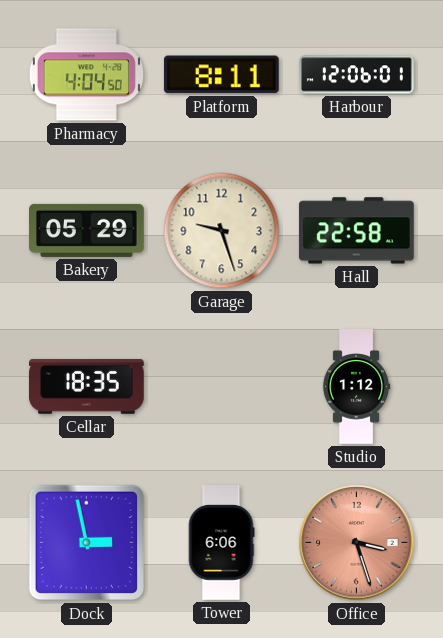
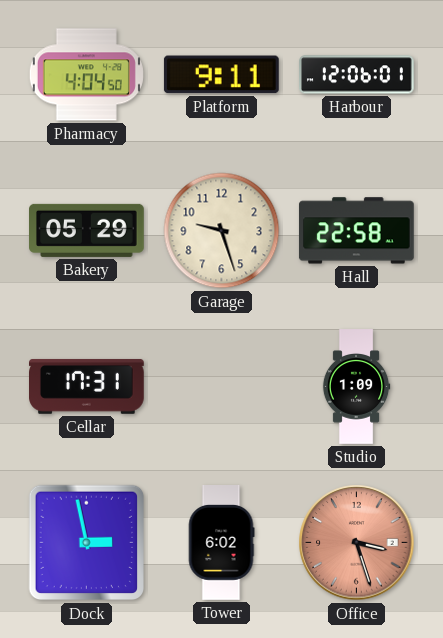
Platform: 8:11 -> 9:11
Cellar: 18:35 -> 17:31
Studio: 1:12 -> 1:09
Tower: 6:06 -> 6:02
